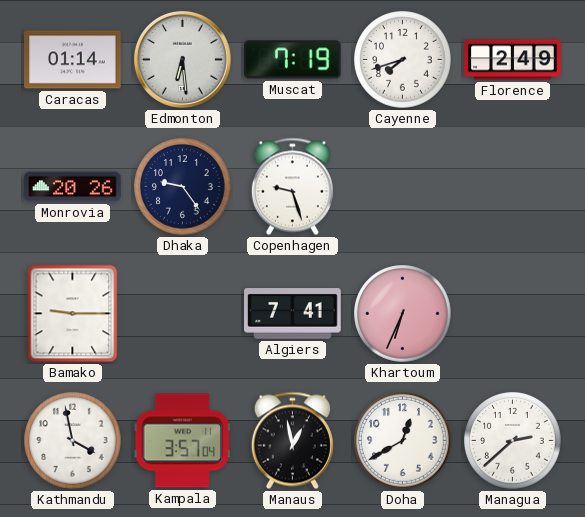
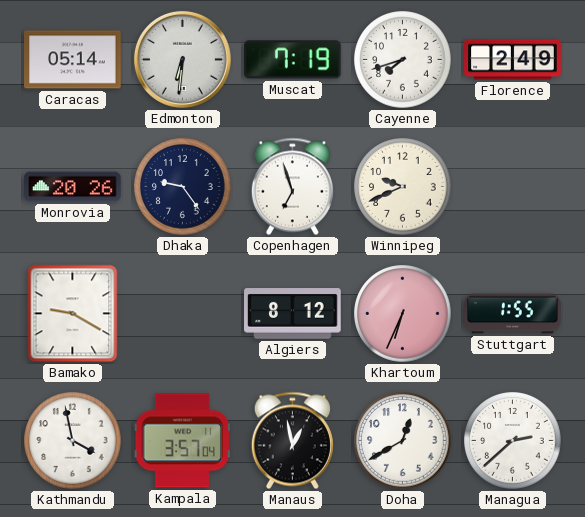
Caracas: 01:14 -> 05:14
Edmonton: 6:29 -> 6:31
Copenhagen: 9:27 -> 6:57
Winnipeg: none -> 9:41
Bamako: 9:15 -> 9:20
Algiers: 7:41 -> 8:12
Stuttgart: none -> 1:55
